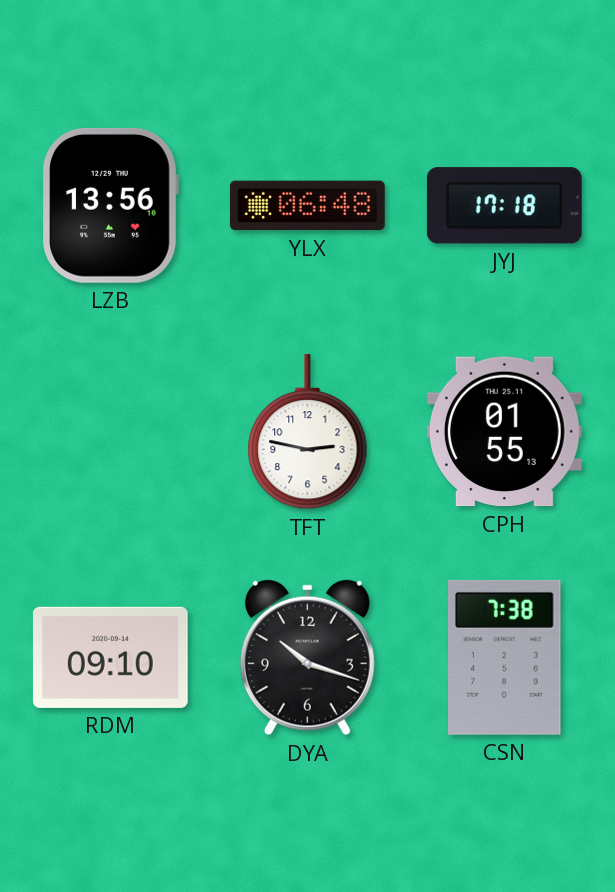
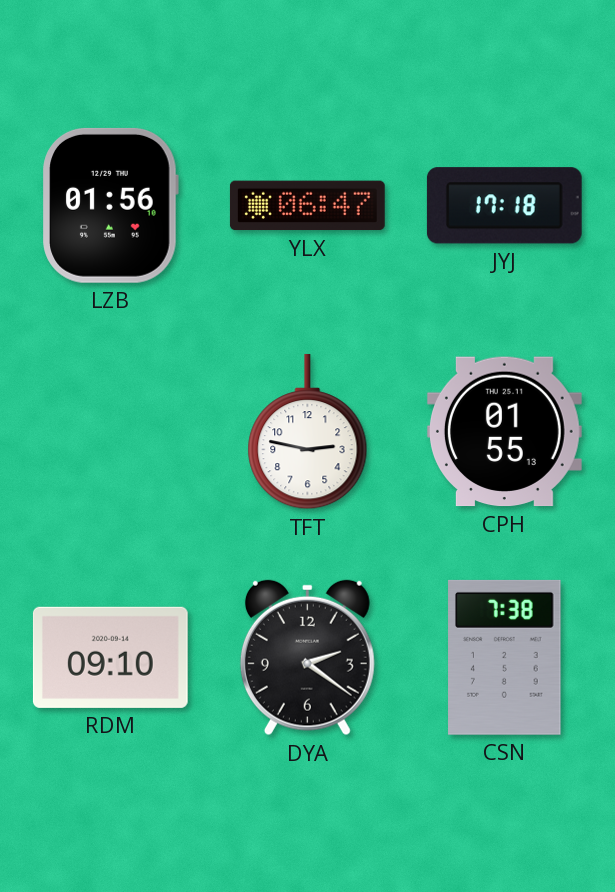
LZB: 13:56 -> 01:56
YLX: 06:48 -> 06:47
DYA: 10:18 -> 2:21
